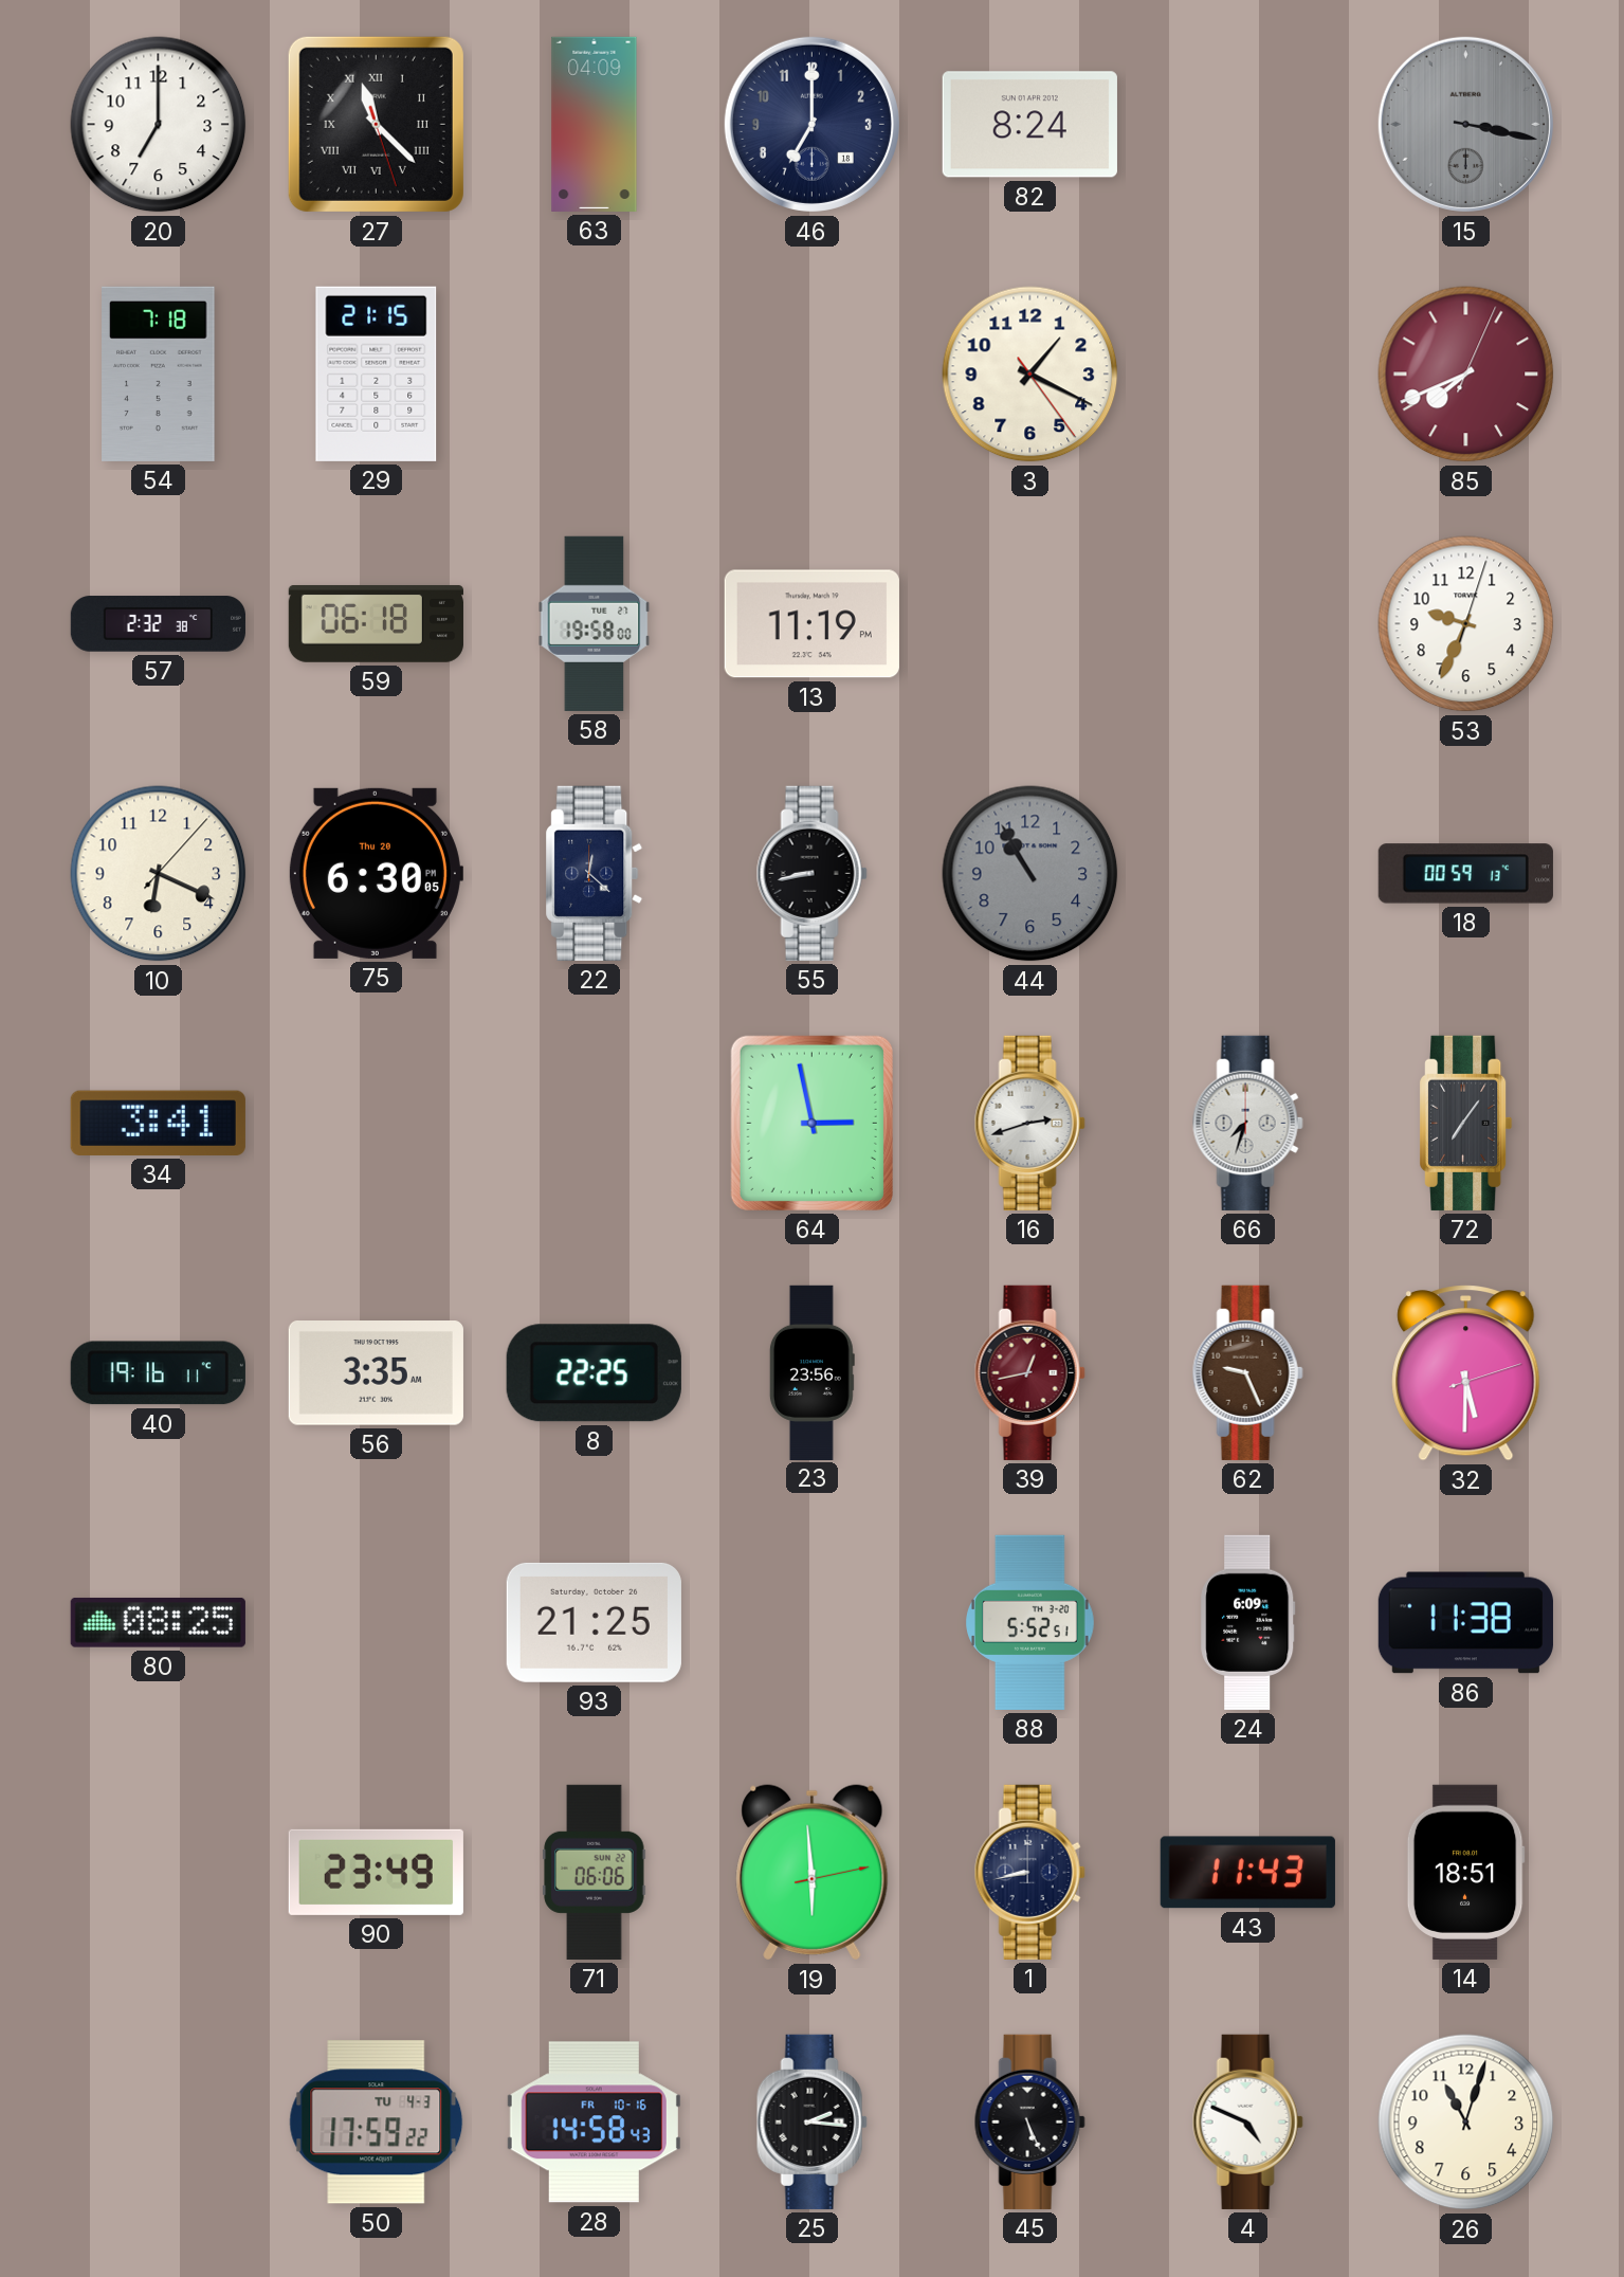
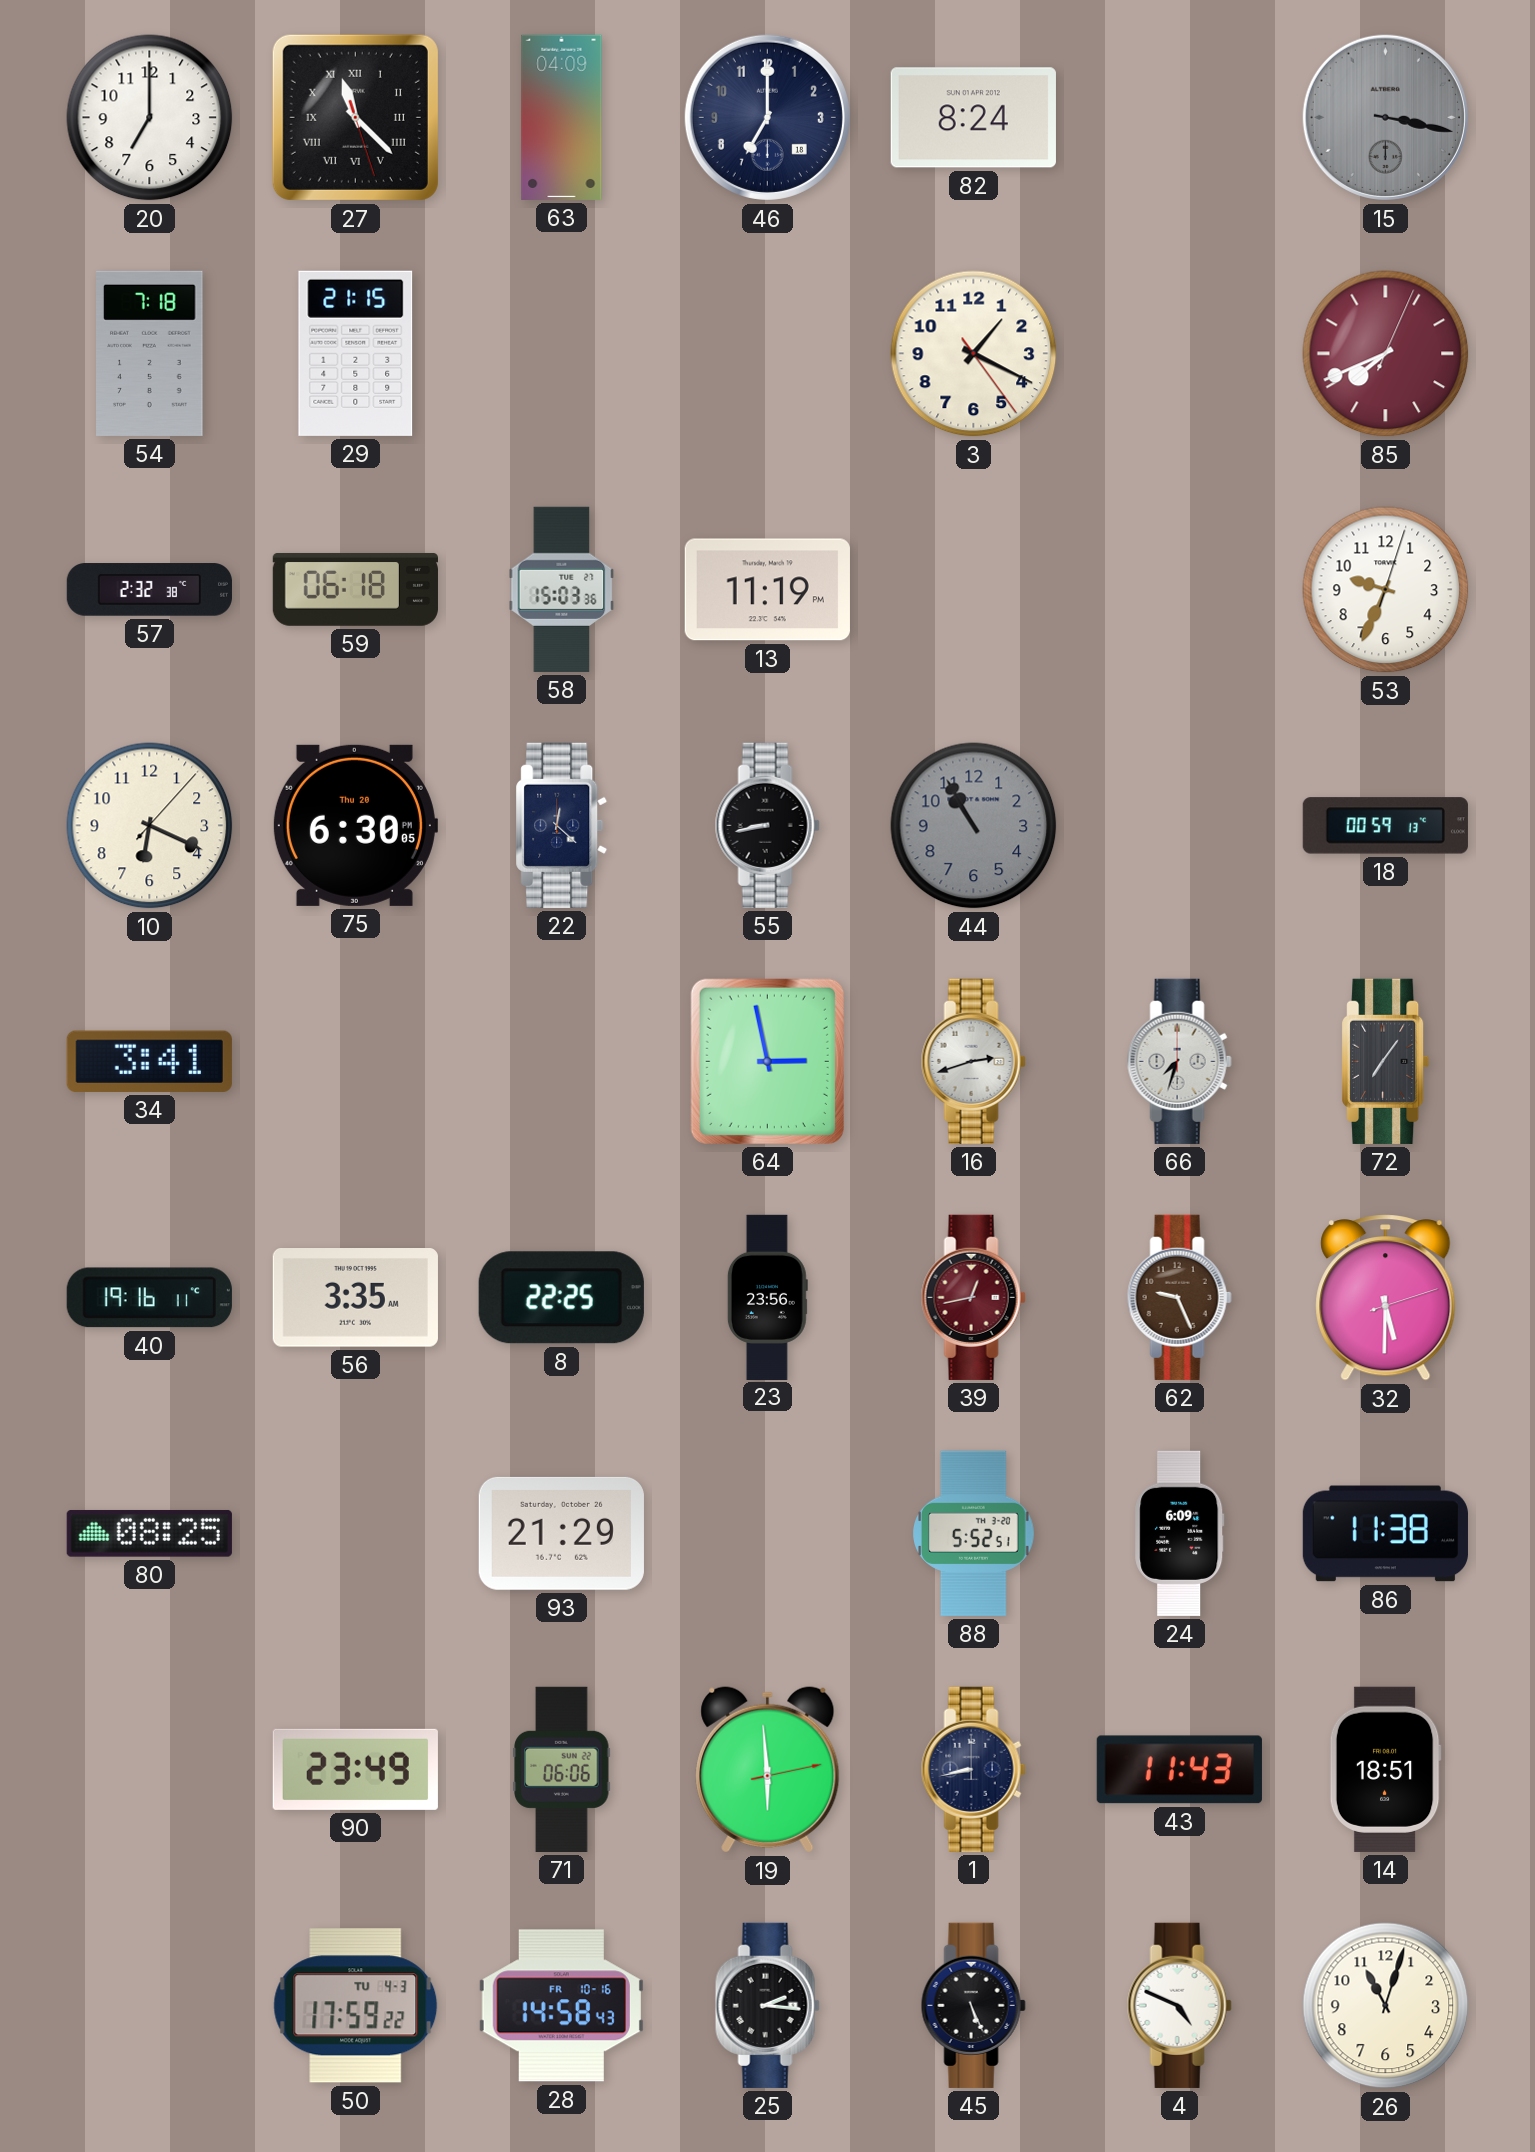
58: 19:58 -> 15:03
93: 21:25 -> 21:29
